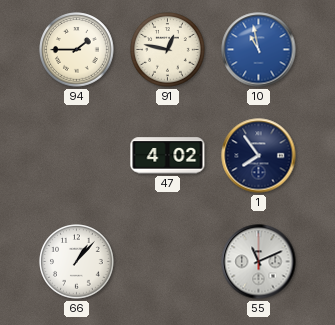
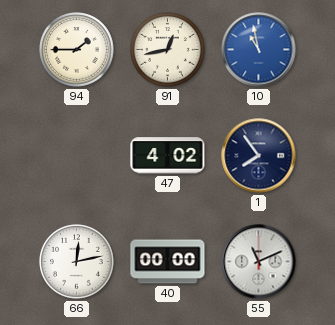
91: 12:47 -> 12:43
66: 1:07 -> 12:13
40: none -> 00:00
